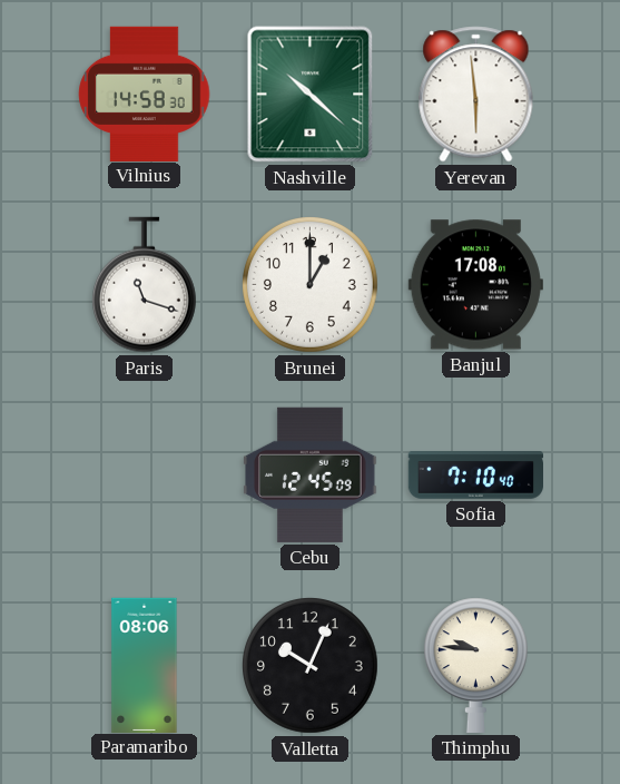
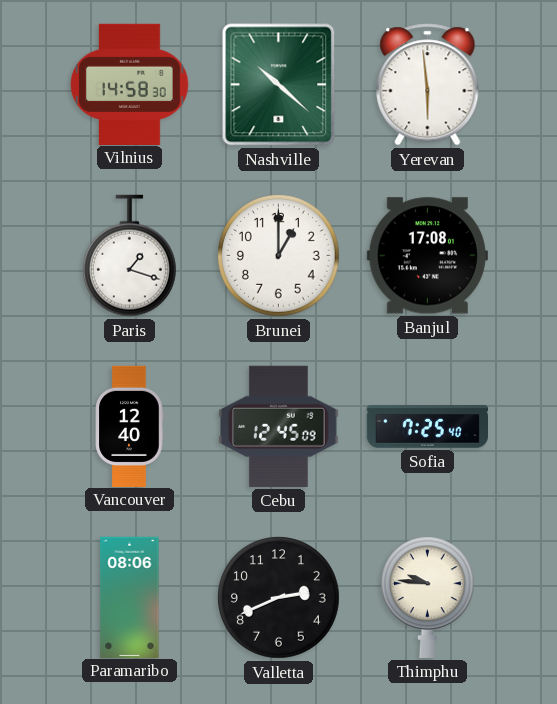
Paris: 11:18 -> 1:18
Vancouver: none -> 12:40
Sofia: 7:10 -> 7:25
Valletta: 10:04 -> 2:41
